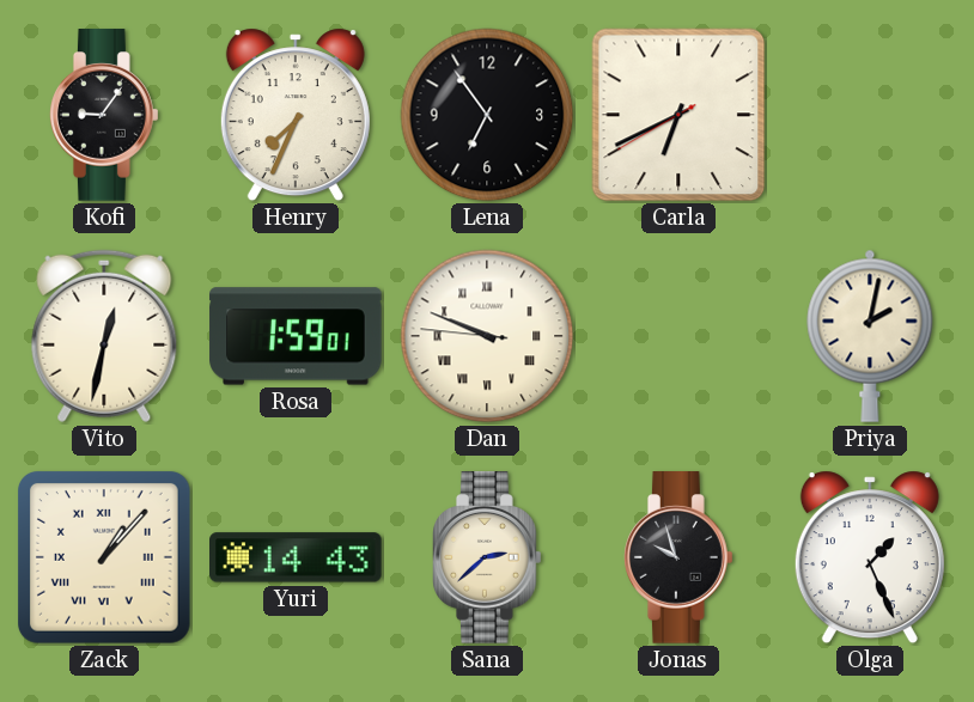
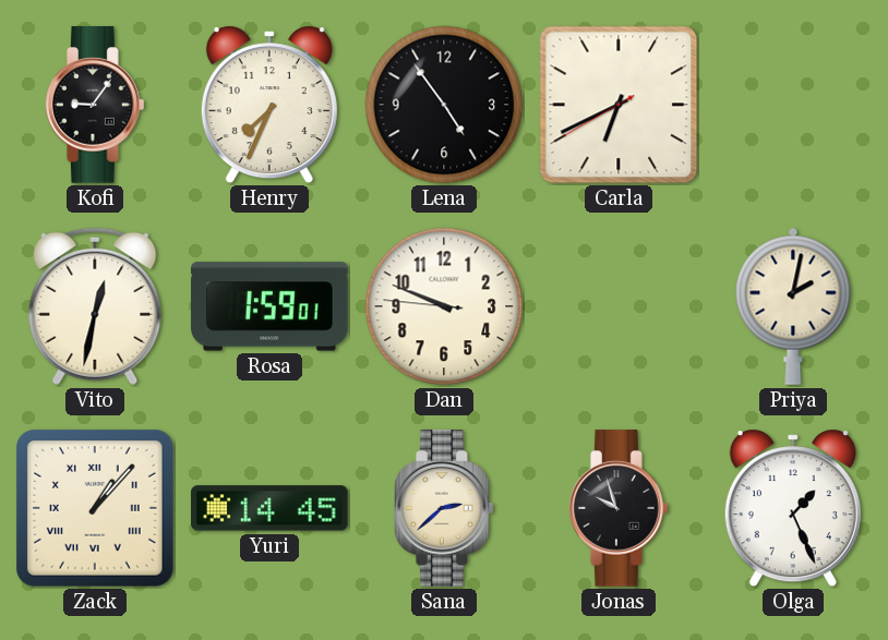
Lena: 6:54 -> 4:54
Dan numerals: Roman -> Arabic
Yuri: 14:43 -> 14:45
